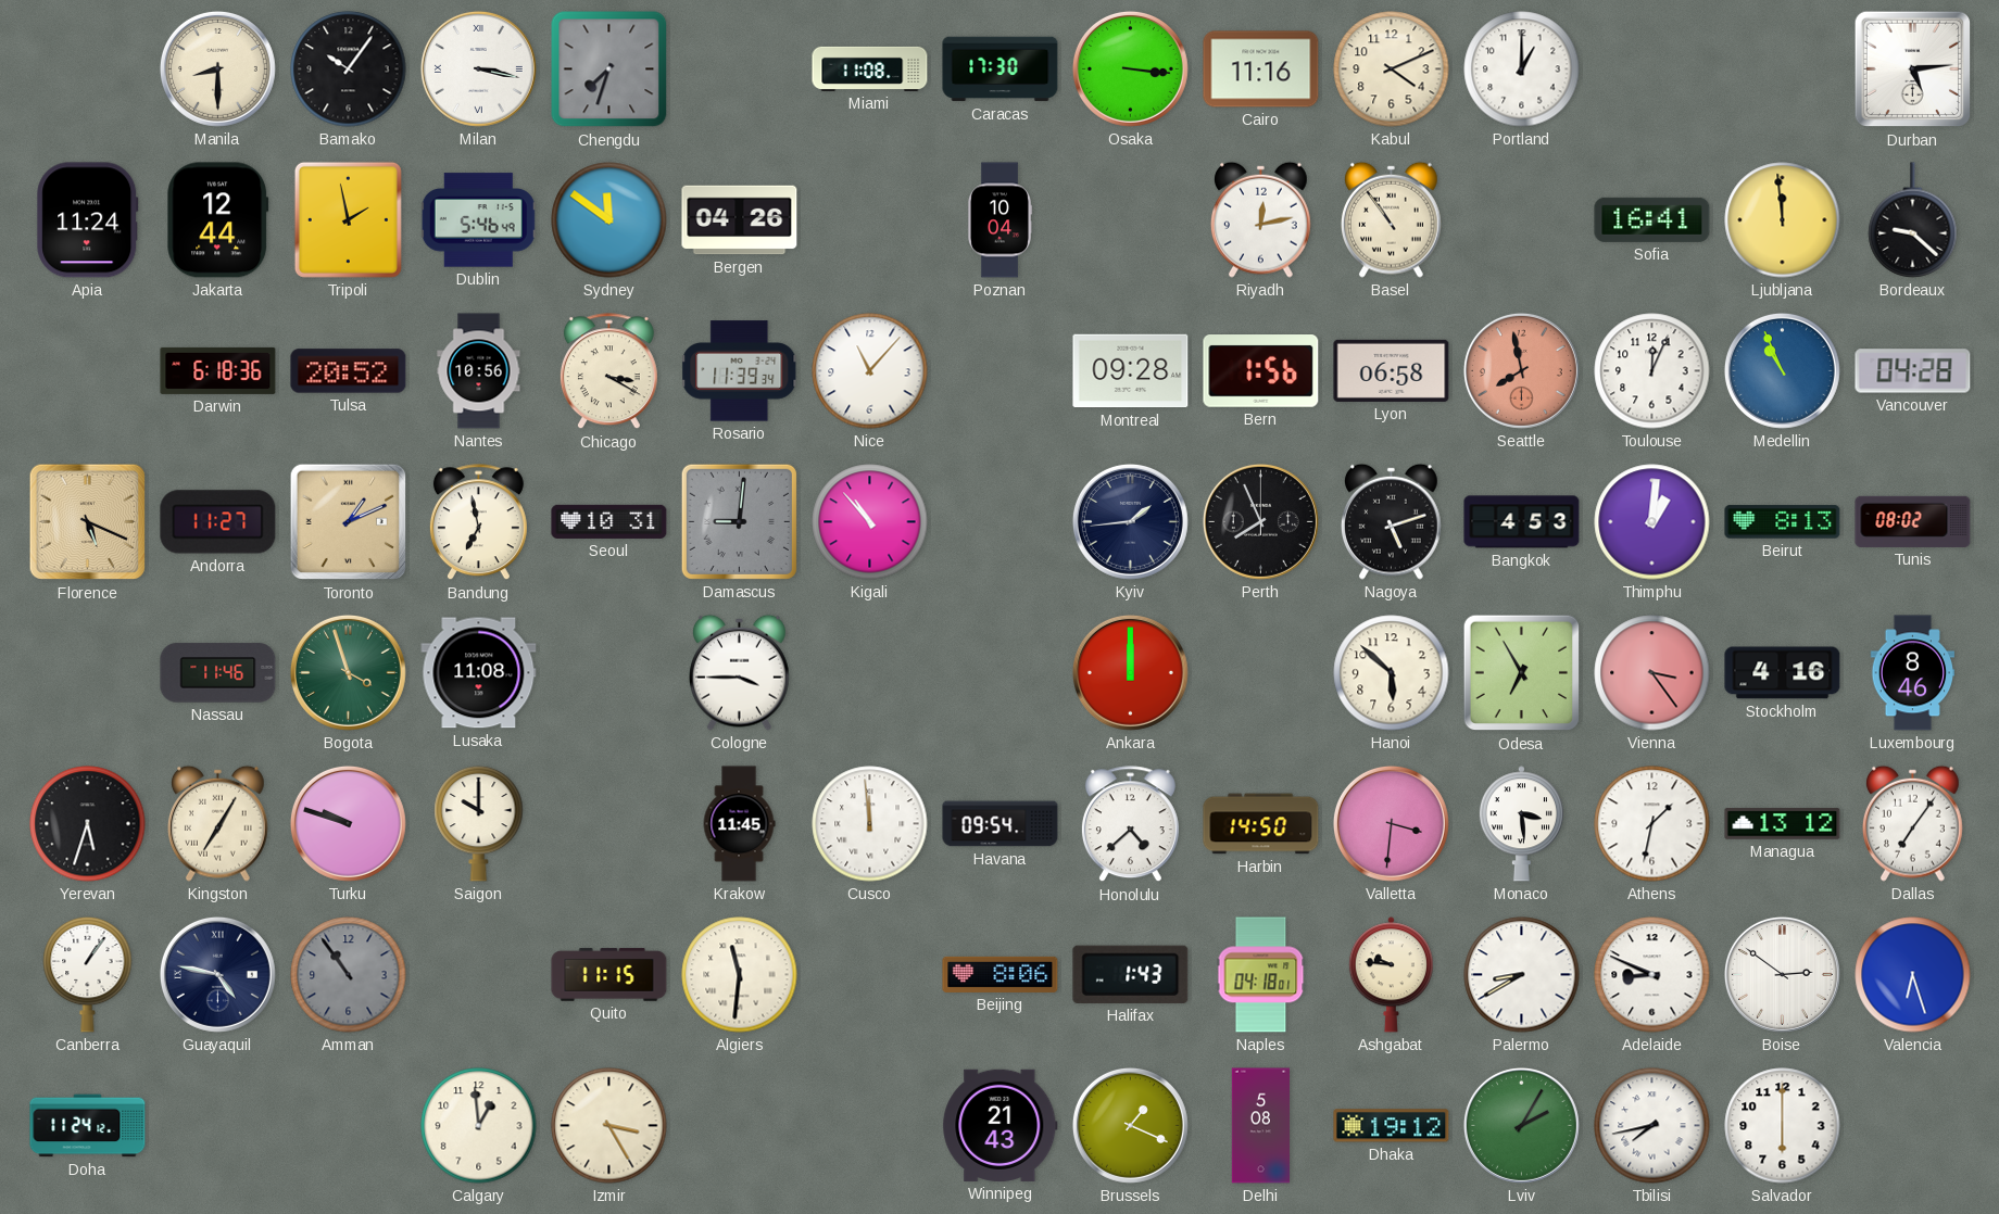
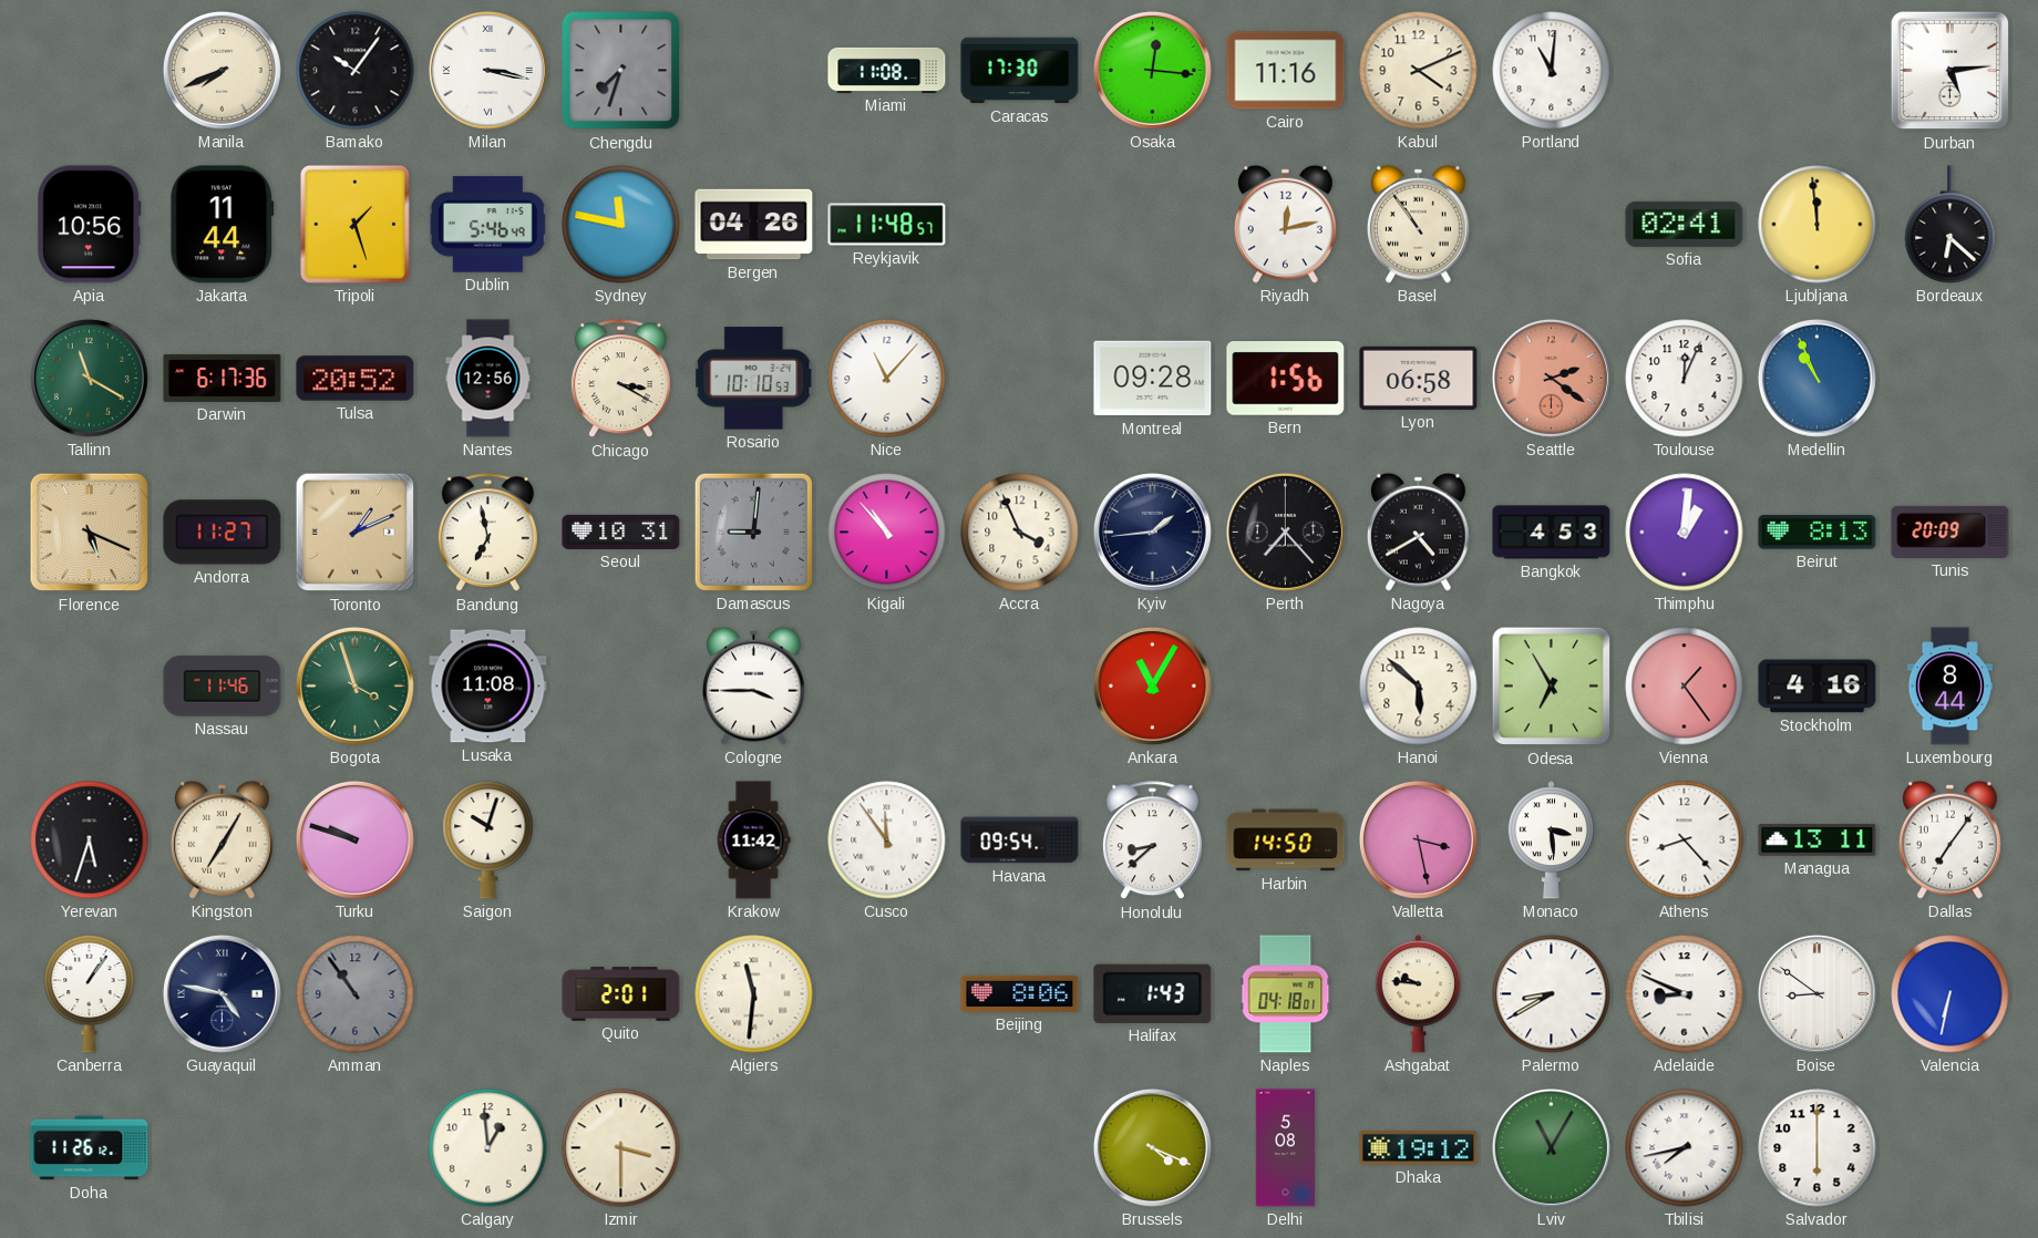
Manila: 8:30 -> 7:41
Osaka: 3:16 -> 12:16
Portland: 1:00 -> 11:01
Apia: 11:24 -> 10:56
Jakarta: 12:44 -> 11:44
Tripoli: 1:58 -> 1:27
Sydney: 11:51 -> 11:47
Reykjavik: none -> 11:48
Poznan: 10:04 -> none
Sofia: 16:41 -> 02:41
Bordeaux: 9:22 -> 6:22
Tallinn: none -> 11:20
Darwin: 6:18 -> 6:17
Nantes: 10:56 -> 12:56
Rosario: 11:39 -> 10:10
Seattle: 7:58 -> 2:21
Vancouver: 04:28 -> none
Accra: none -> 3:56
Perth: 7:56 -> 7:23
Nagoya: 5:12 -> 4:40
Tunis: 08:02 -> 20:09
Ankara: 12:00 -> 11:05
Vienna: 3:24 -> 1:24
Luxembourg: 8:46 -> 8:44
Saigon: 10:00 -> 10:03
Krakow: 11:45 -> 11:42
Cusco: 11:59 -> 11:54
Honolulu: 4:38 -> 8:38
Valletta: 3:31 -> 3:28
Athens: 1:32 -> 8:23
Managua: 13:12 -> 13:11
Quito: 11:15 -> 2:01
Boise: 2:51 -> 8:51
Valencia: 6:27 -> 6:32
Doha: 11:24 -> 11:26
Izmir: 3:25 -> 3:30
Winnipeg: 21:43 -> none
Brussels: 1:19 -> 4:19
Lviv: 2:05 -> 11:05
